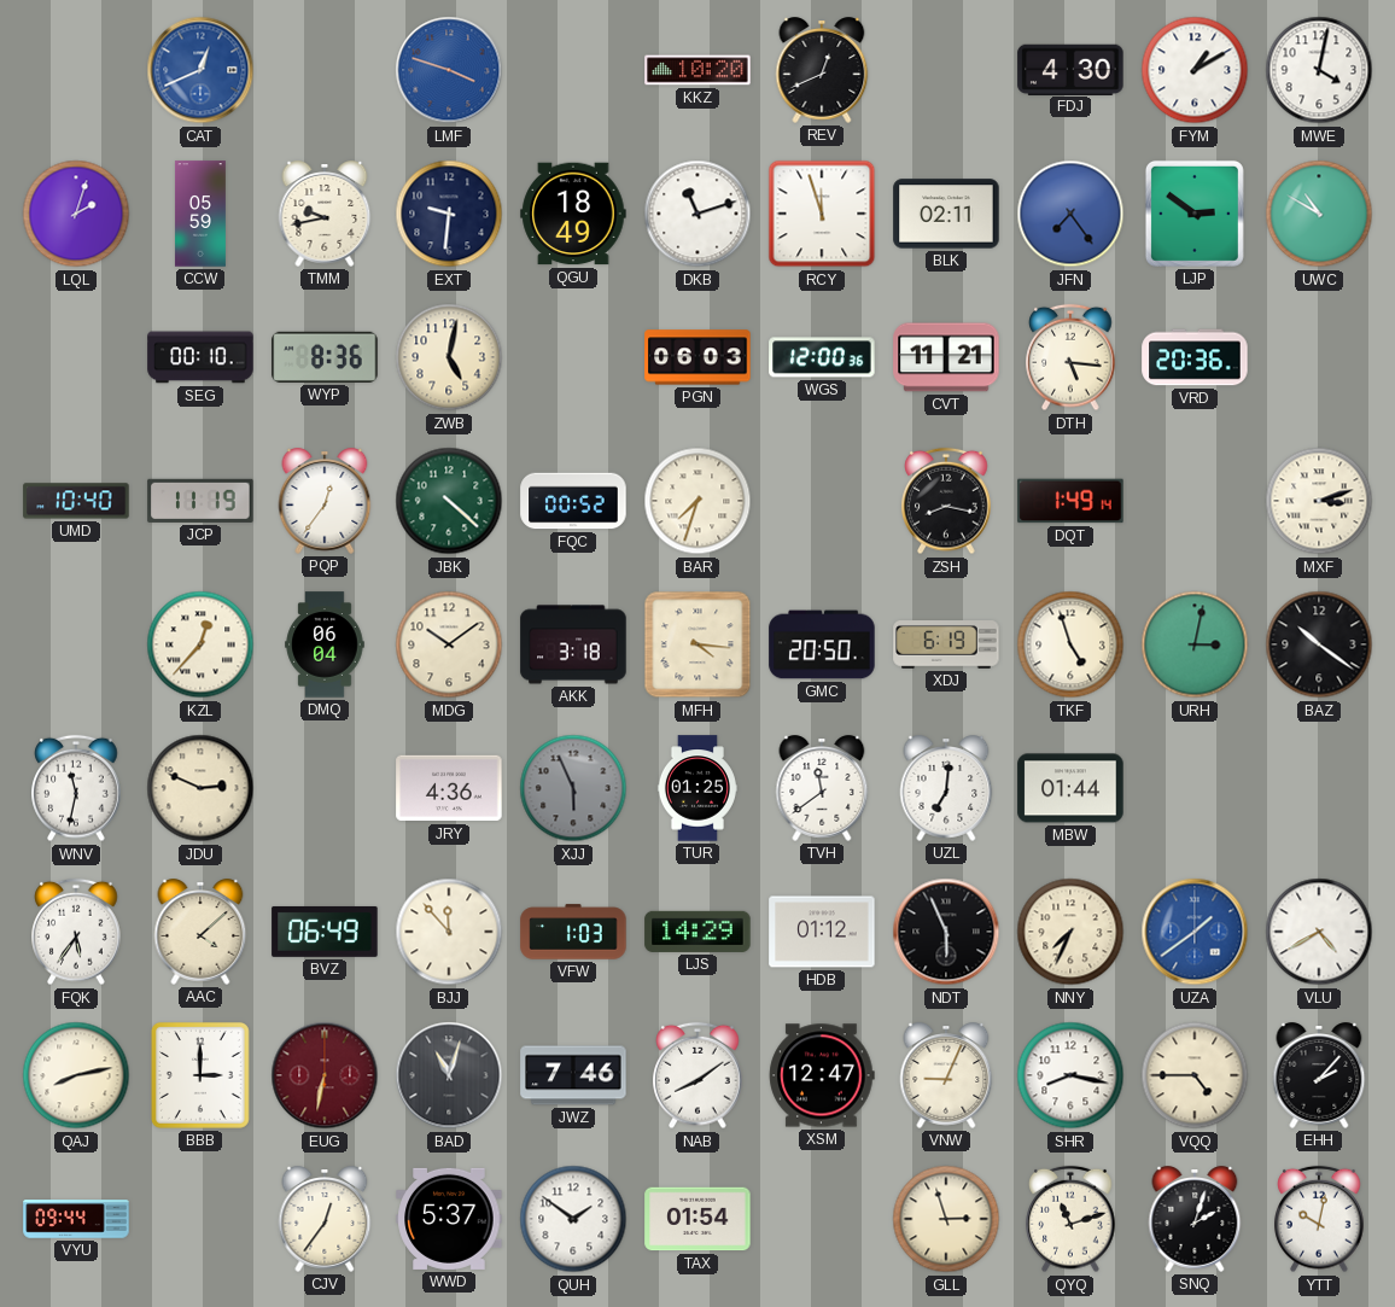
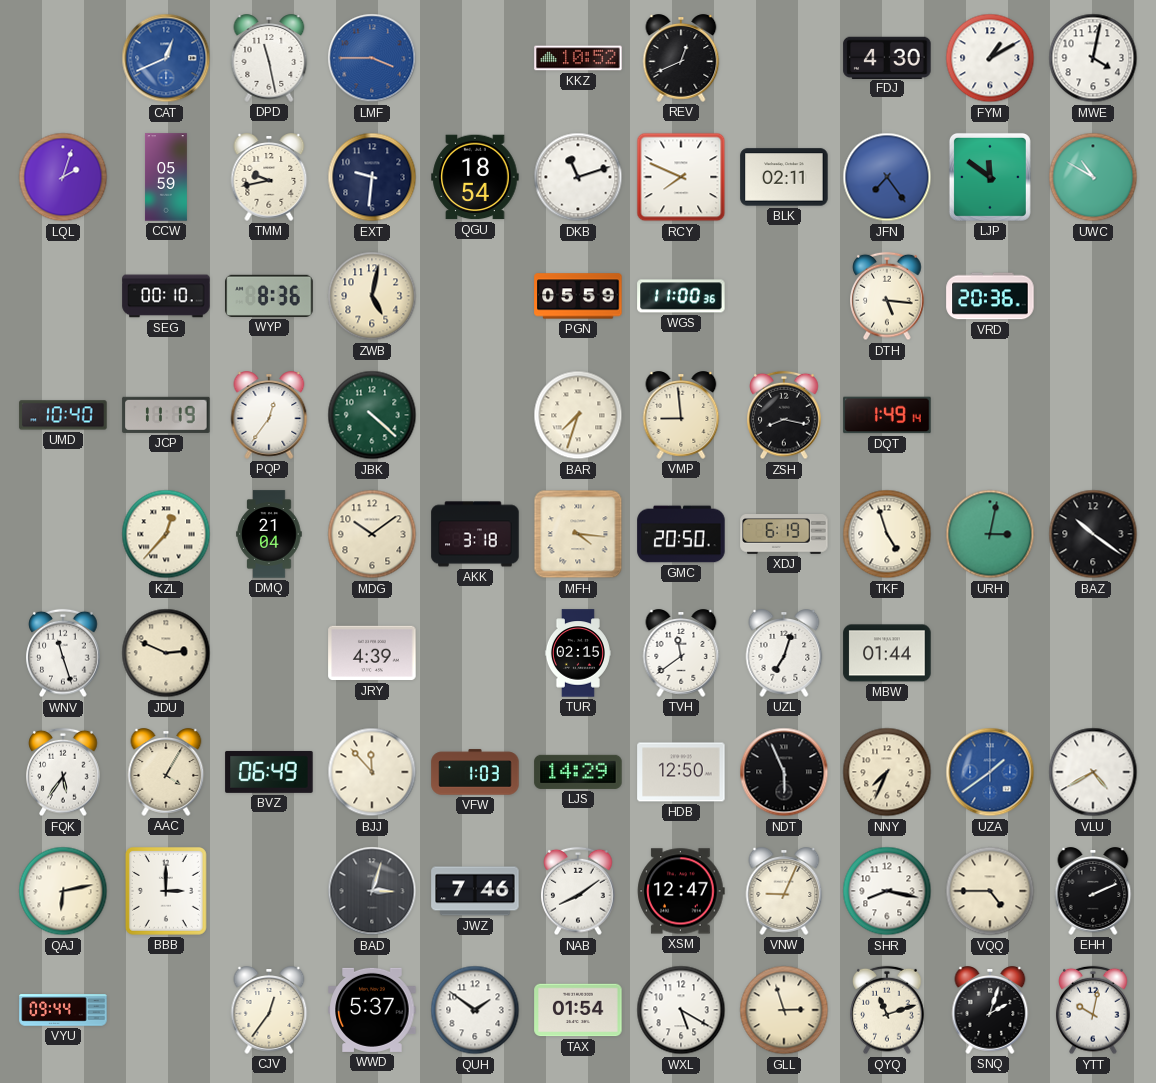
DPD: none -> 11:28
LMF: 3:48 -> 3:45
KKZ: 10:20 -> 10:52
QGU: 18:49 -> 18:54
RCY: 11:57 -> 7:49
LJP: 2:51 -> 11:51
PGN: 06:03 -> 05:59
WGS: 12:00 -> 11:00
CVT: 11:21 -> none
FQC: 00:52 -> none
VMP: none -> 8:59
MXF: 3:12 -> none
DMQ: 06:04 -> 21:04
WNV: 11:32 -> 11:27
JRY: 4:36 -> 4:39
XJJ: 5:56 -> none
TUR: 01:25 -> 02:15
UZL: 7:01 -> 7:03
AAC: 4:08 -> 4:05
HDB: 01:12 -> 12:50
QAJ: 8:13 -> 6:13
EUG: 6:32 -> none
BAD: 11:03 -> 3:03
EHH: 2:07 -> 2:11
WXL: none -> 5:20
